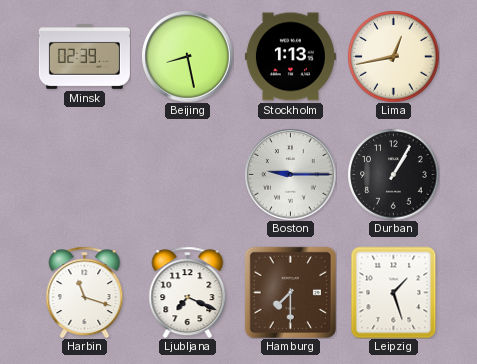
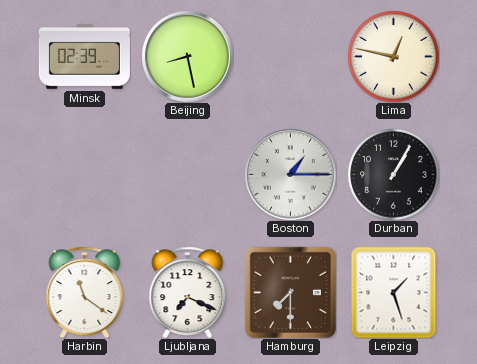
Stockholm: 1:13 -> none
Lima: 12:43 -> 12:47
Boston: 9:15 -> 1:15
Harbin: 11:18 -> 11:21
